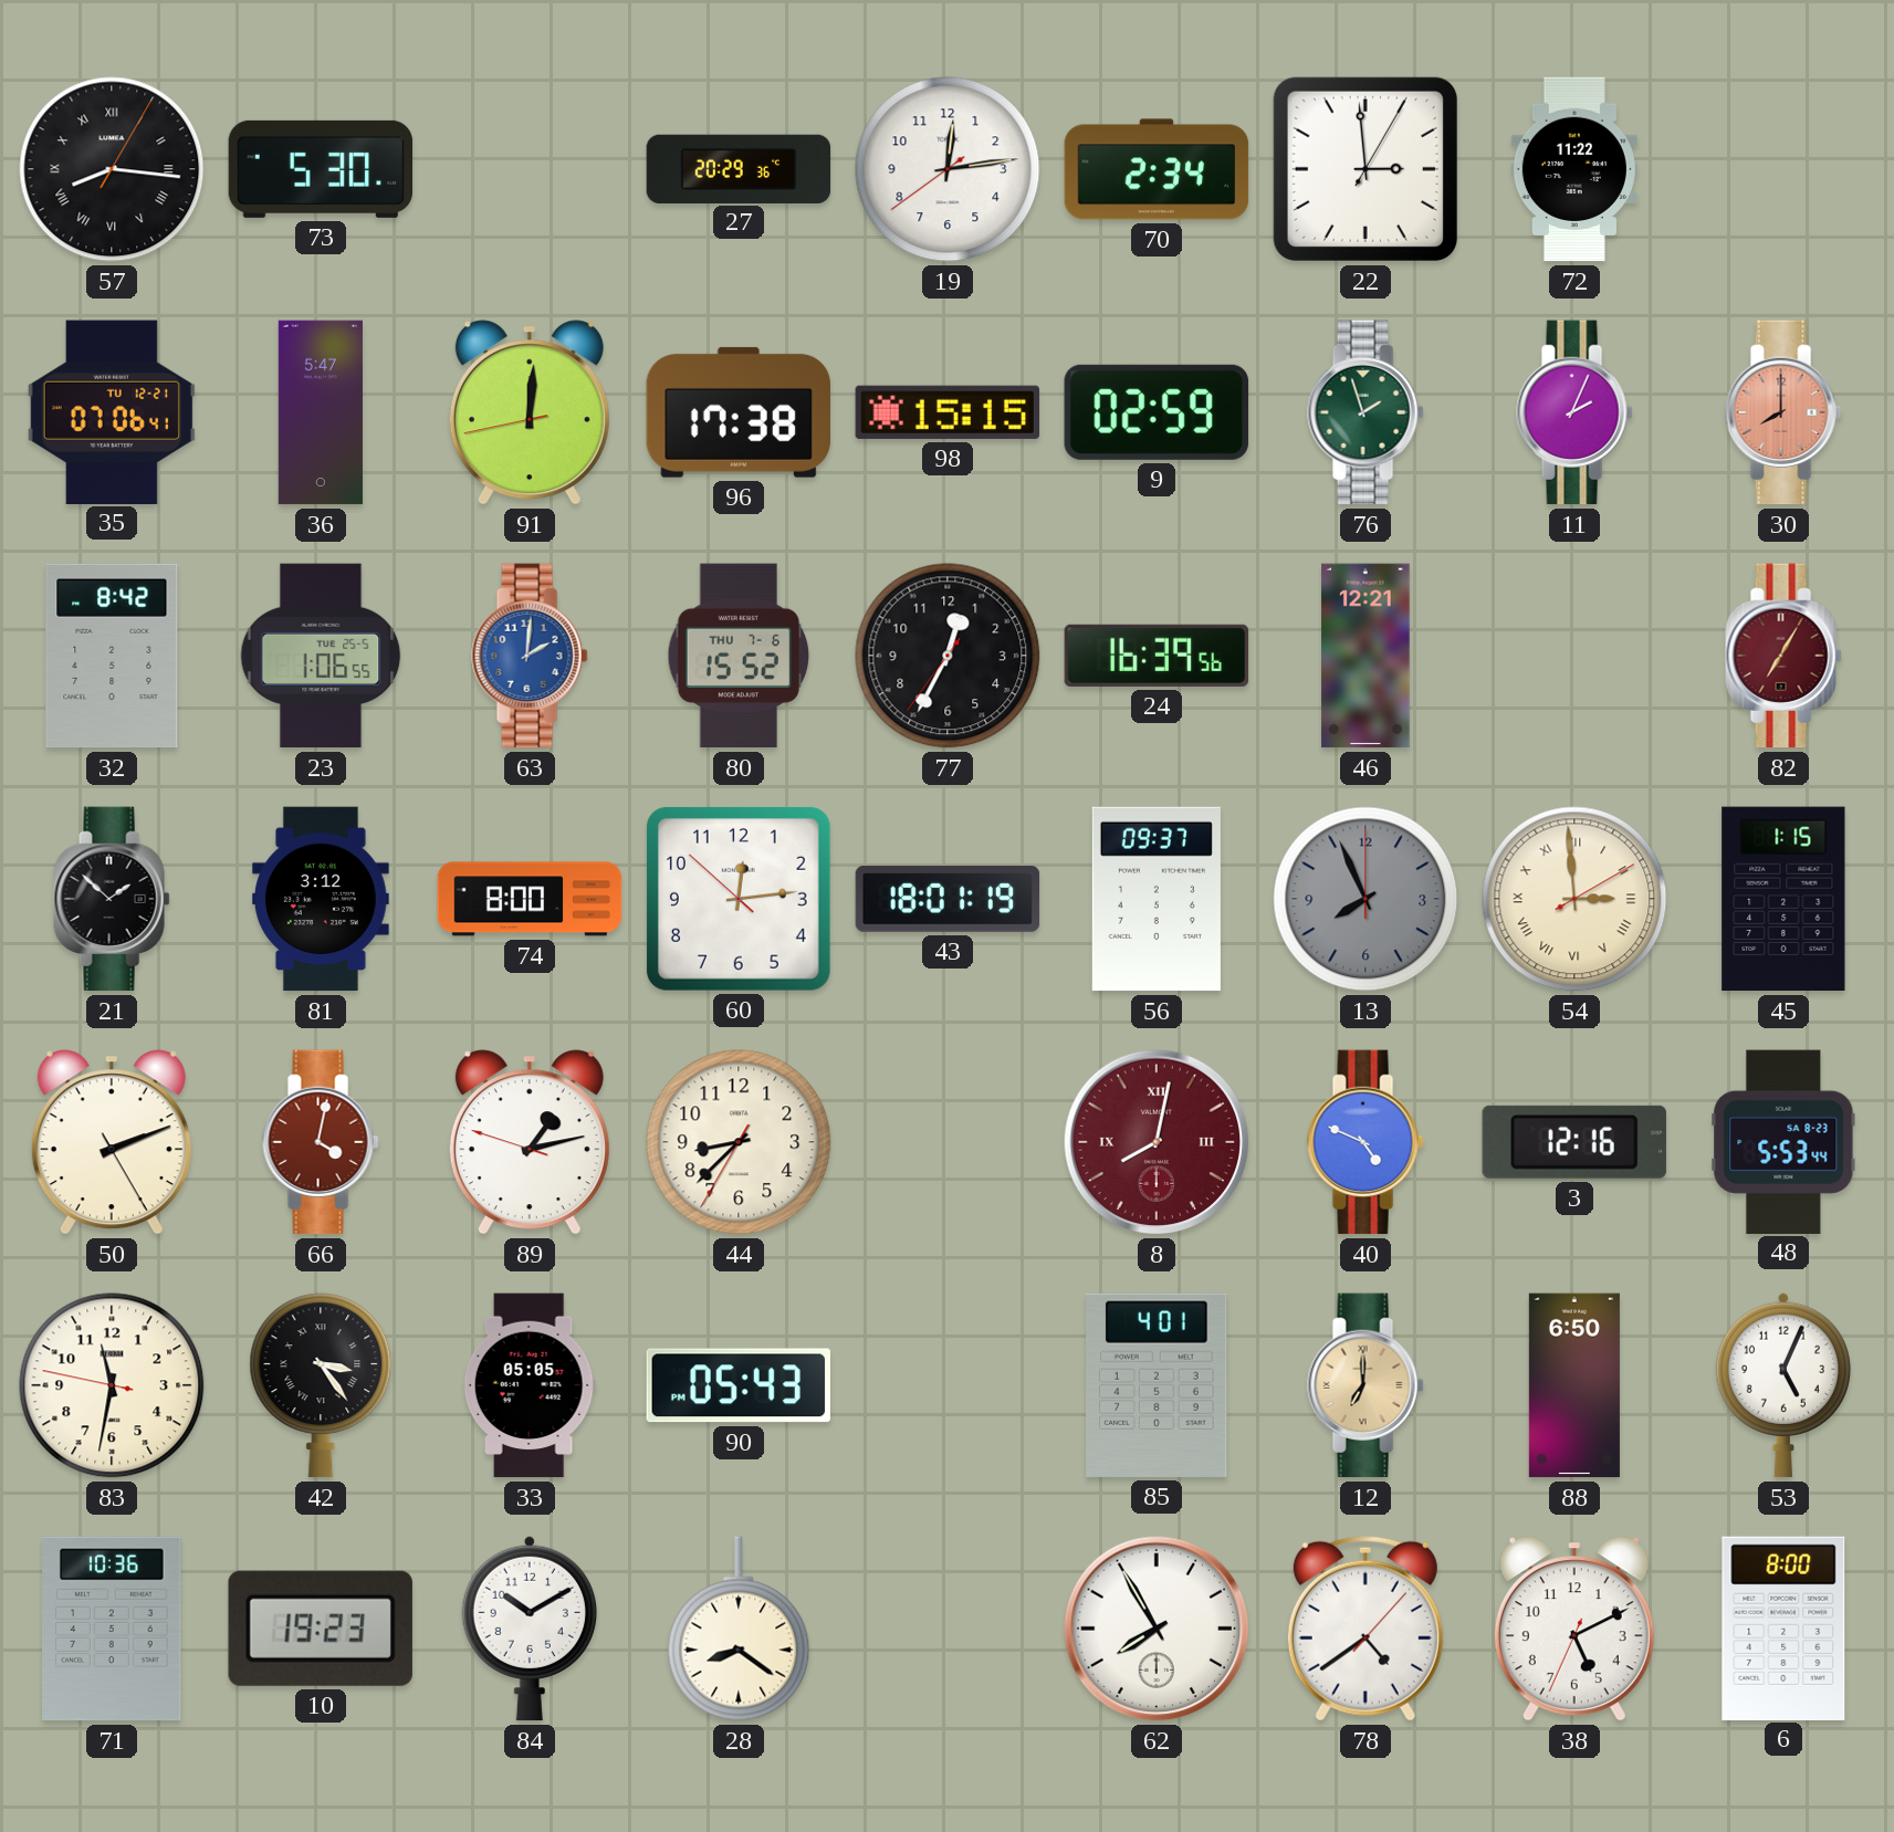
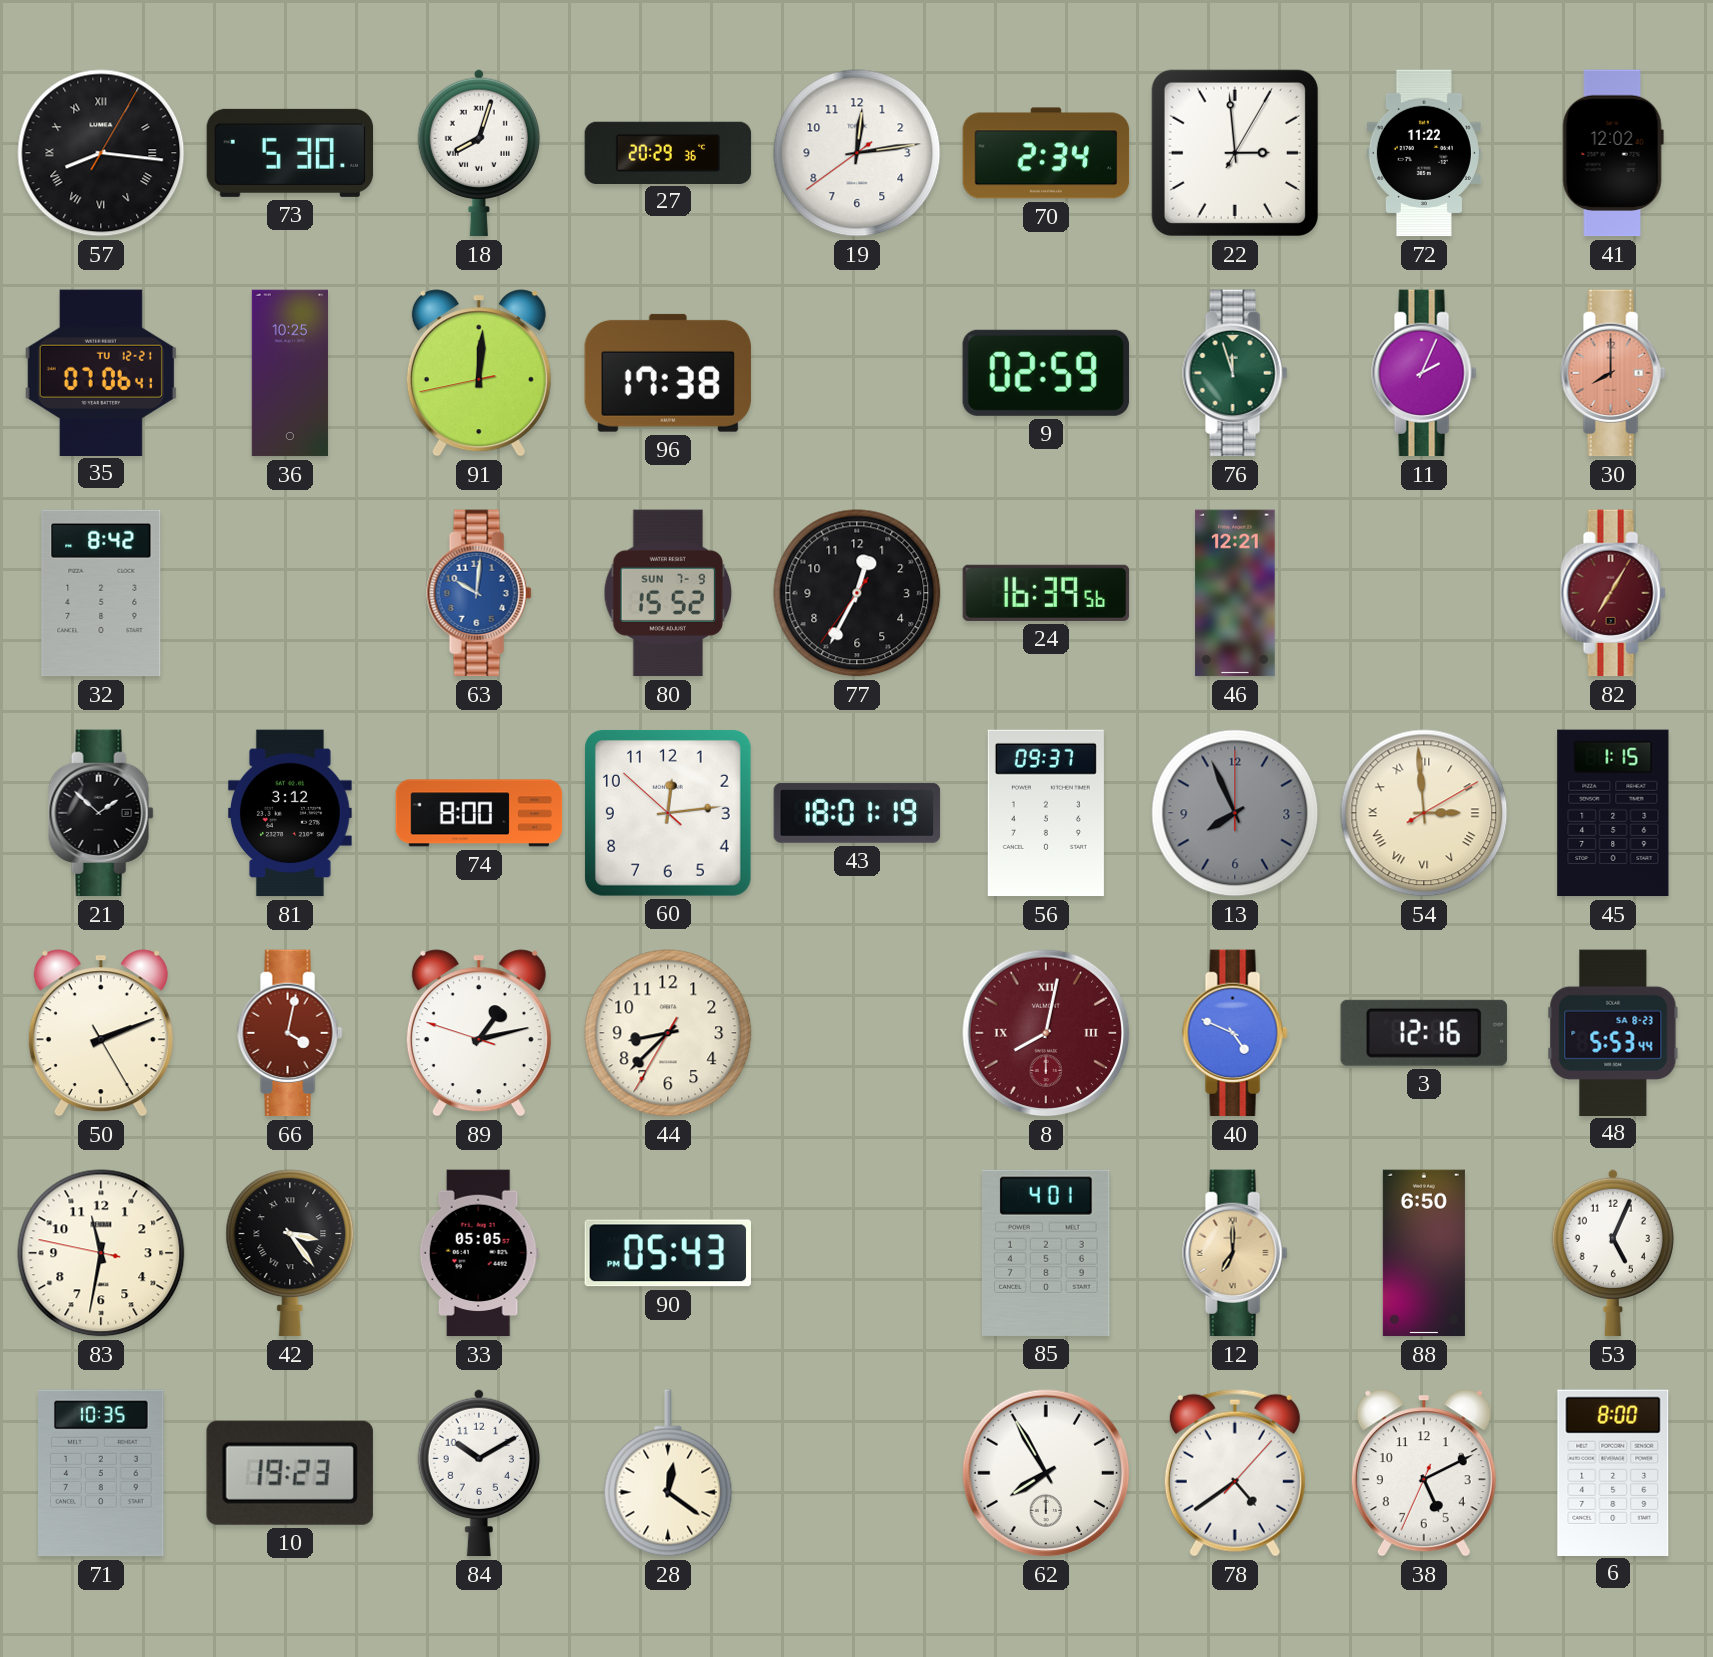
18: none -> 8:03
41: none -> 12:02
36: 5:47 -> 10:25
98: 15:15 -> none
76: 1:57 -> 11:57
23: 1:06 -> none
63: 2:01 -> 10:01
80 date: THU 7-6 -> SUN 7-9
71: 10:36 -> 10:35
28: 8:21 -> 12:21
